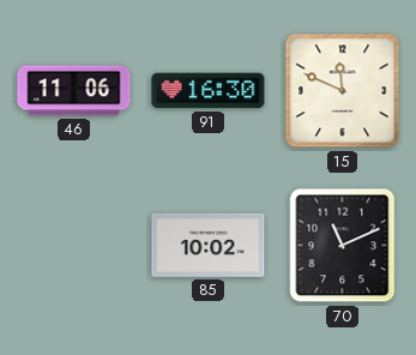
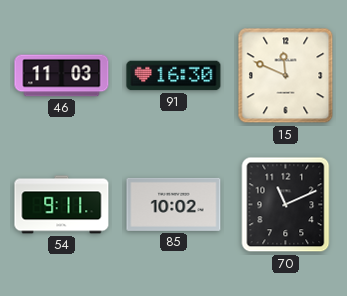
46: 11:06 -> 11:03
54: none -> 9:11
